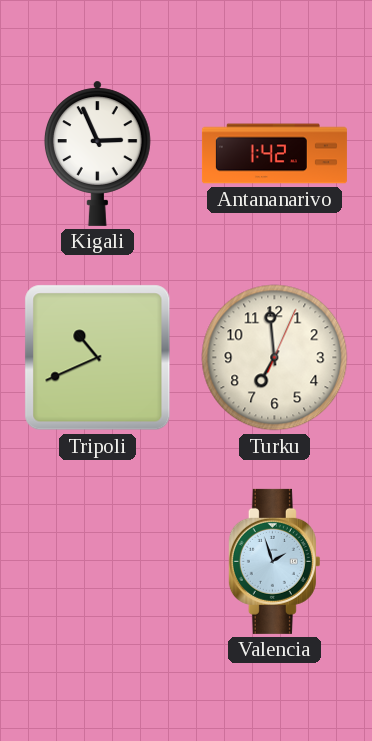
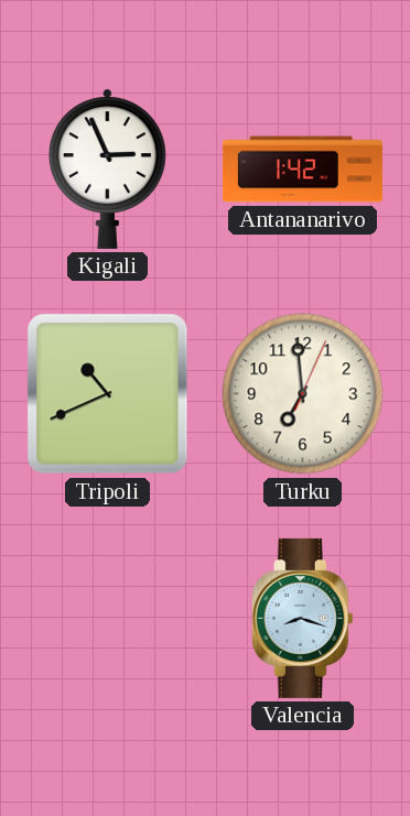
Valencia: 1:57 -> 8:18
